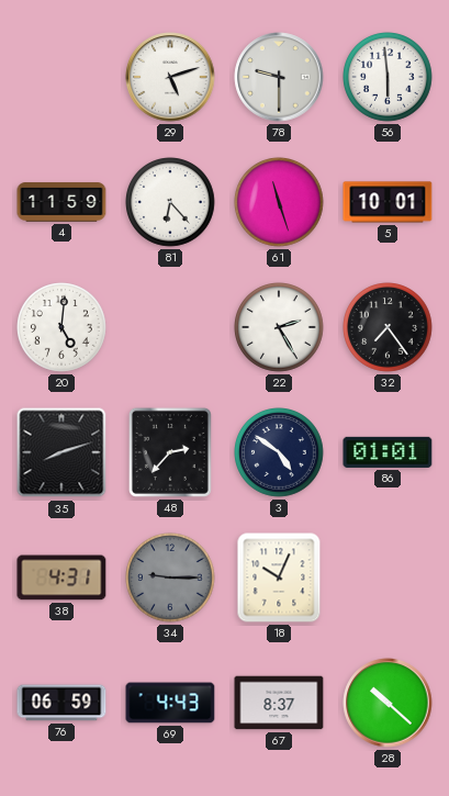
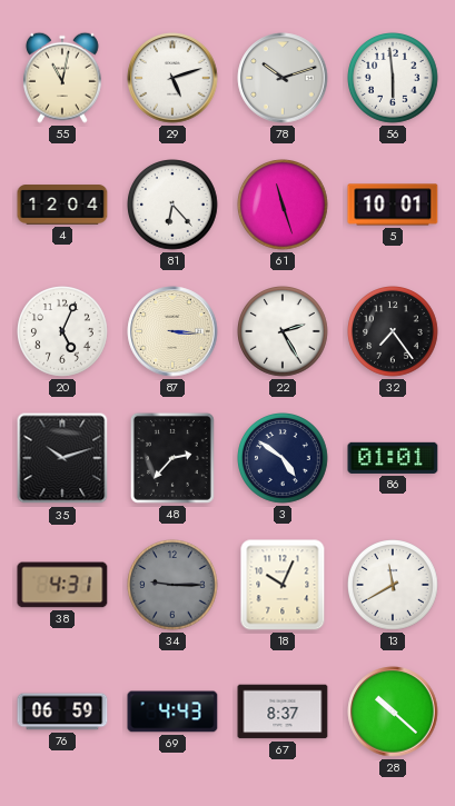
55: none -> 11:02
78: 9:30 -> 10:12
4: 11:59 -> 12:04
20: 5:01 -> 5:04
87: none -> 3:16
35: 8:12 -> 10:12
13: none -> 11:40
